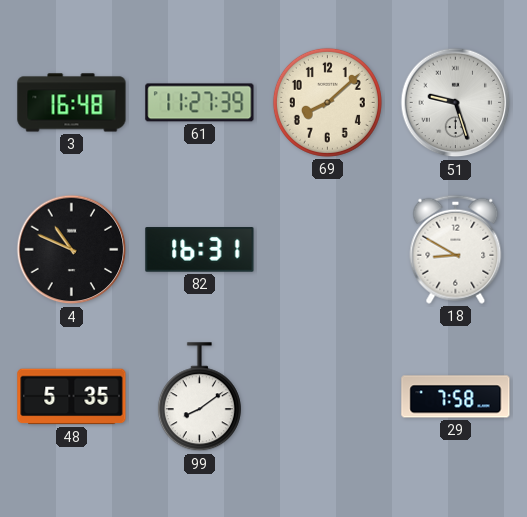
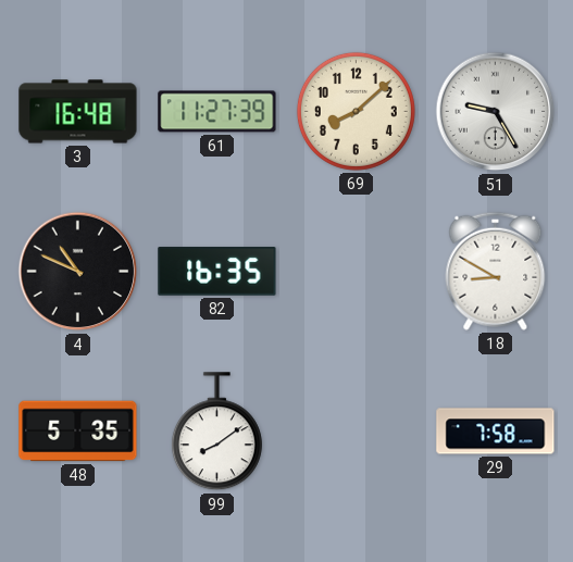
51: 9:27 -> 9:25
82: 16:31 -> 16:35
